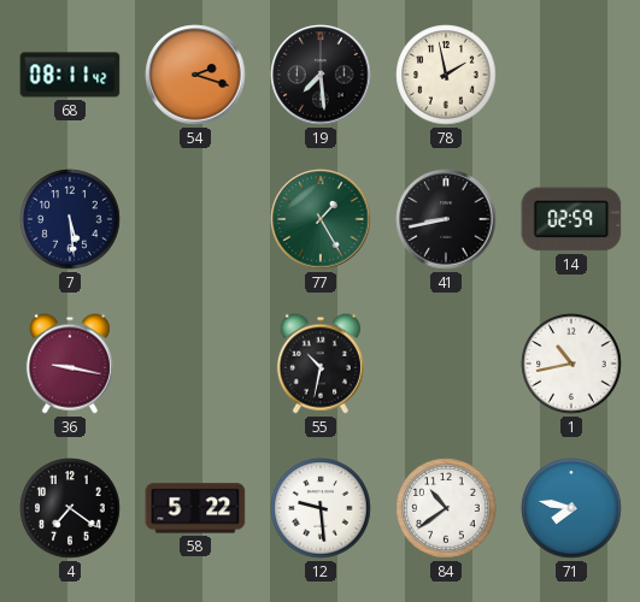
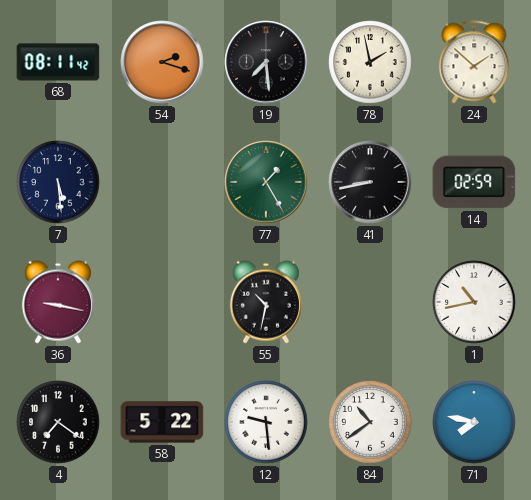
24: none -> 1:52
